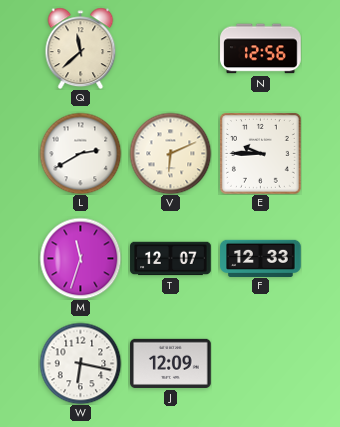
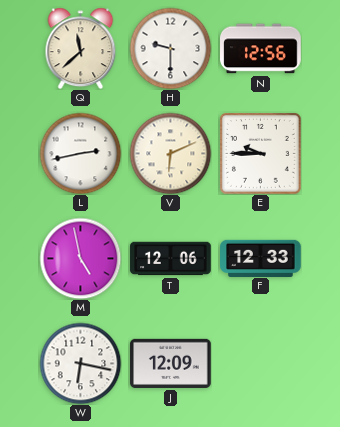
H: none -> 9:30
L: 2:40 -> 2:43
M: 11:33 -> 4:58
T: 12:07 -> 12:06
